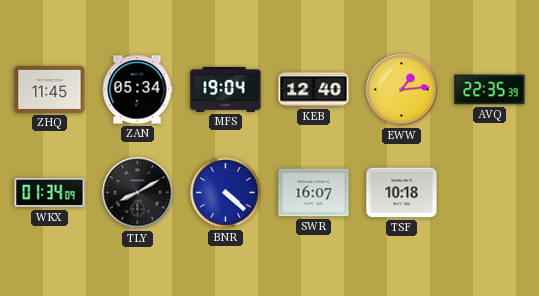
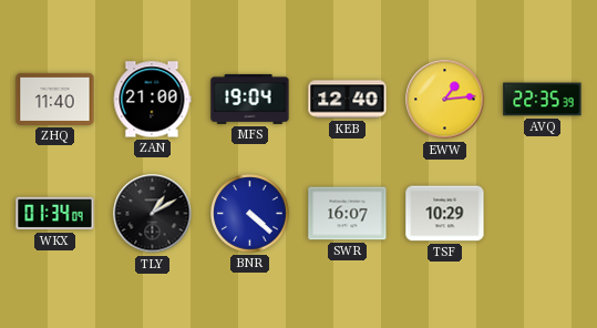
ZHQ: 11:45 -> 11:40
ZAN: 05:34 -> 21:00
TLY: 8:10 -> 1:10
TSF: 10:18 -> 10:29
